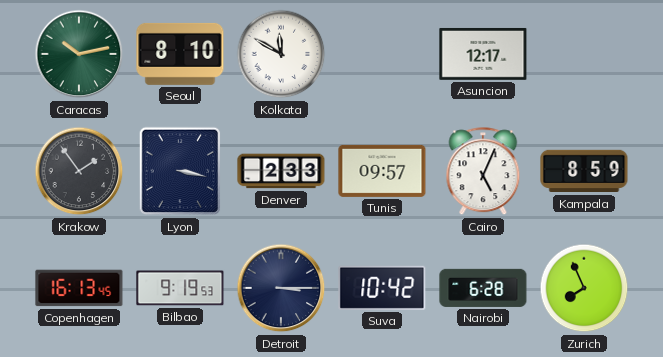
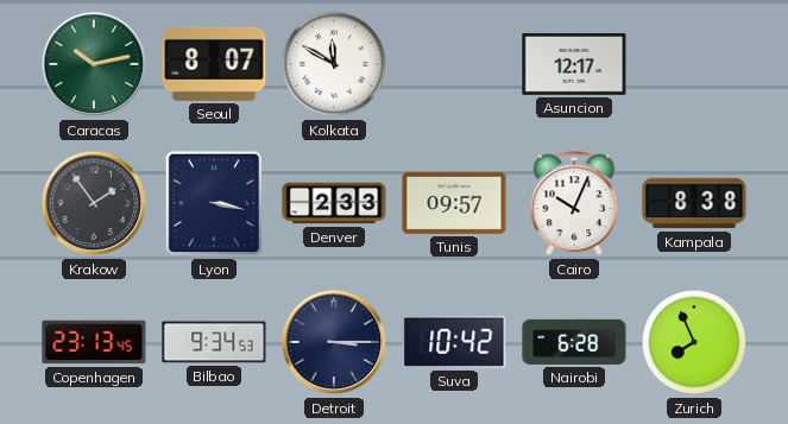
Seoul: 8:10 -> 8:07
Cairo: 5:04 -> 10:04
Kampala: 8:59 -> 8:38
Copenhagen: 16:13 -> 23:13
Bilbao: 9:19 -> 9:34
